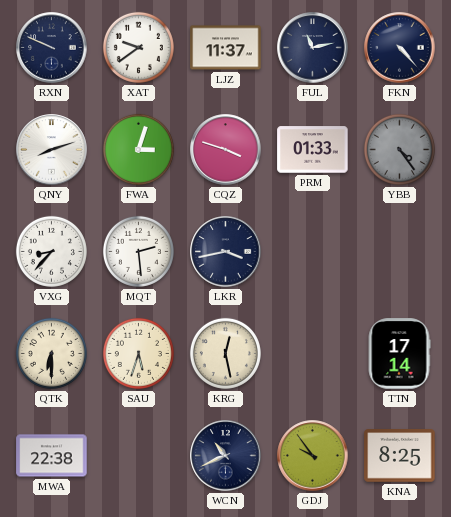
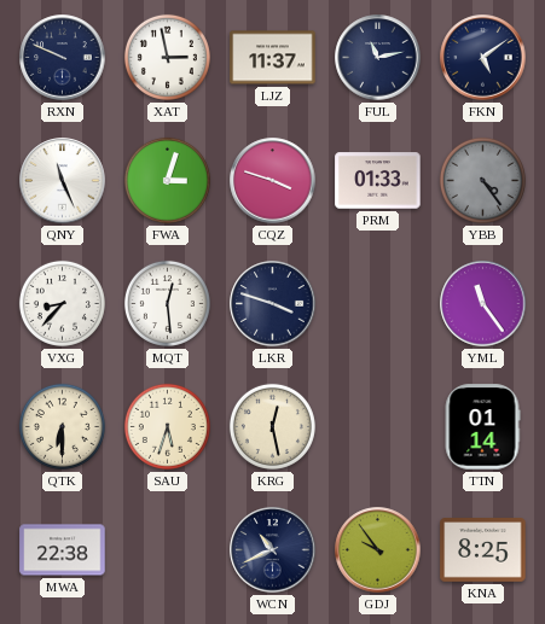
XAT: 9:39 -> 2:58
FKN: 4:23 -> 5:09
QNY: 8:12 -> 11:26
MQT: 2:29 -> 12:29
LKR: 3:43 -> 3:48
YML: none -> 11:24
TTN: 17:14 -> 01:14
